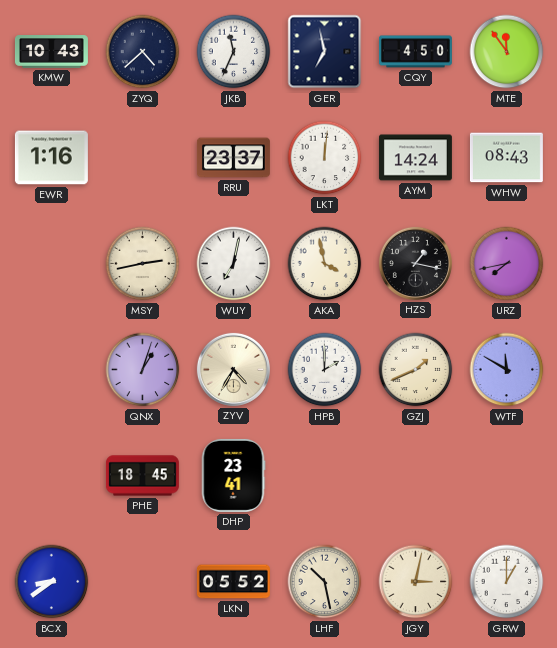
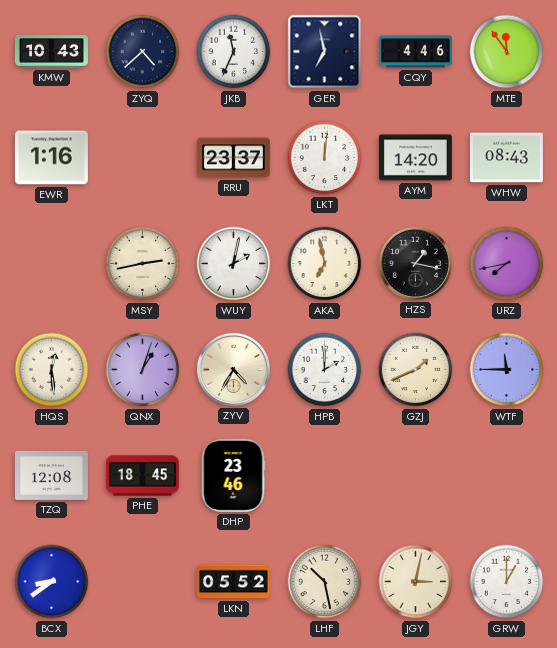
CQY: 4:50 -> 4:46
AYM: 14:24 -> 14:20
WUY: 7:02 -> 2:02
AKA: 3:58 -> 6:58
HQS: none -> 12:29
WTF: 11:50 -> 11:45
TZQ: none -> 12:08
DHP: 23:41 -> 23:46
